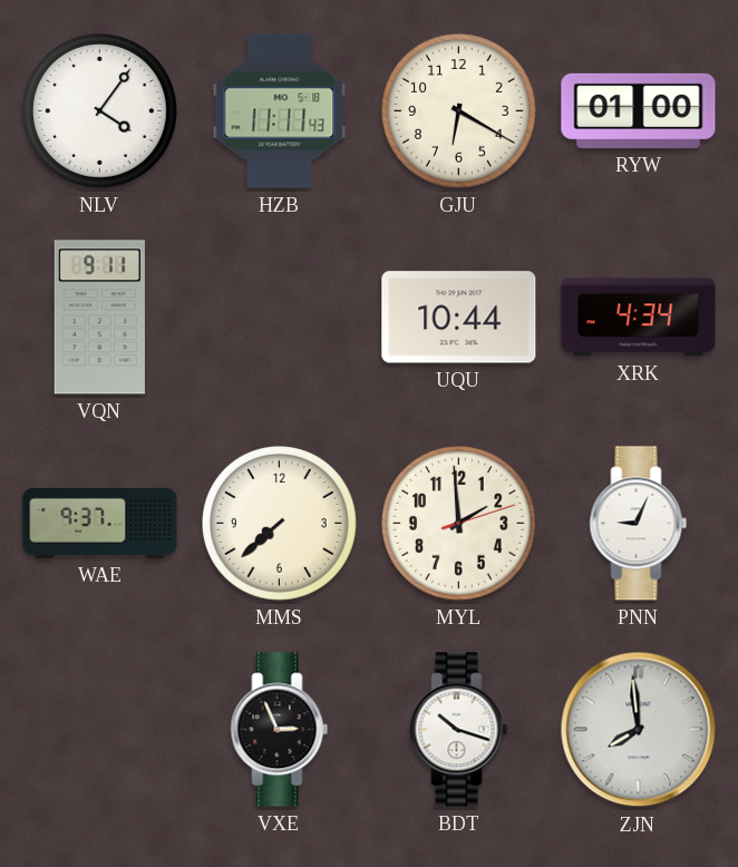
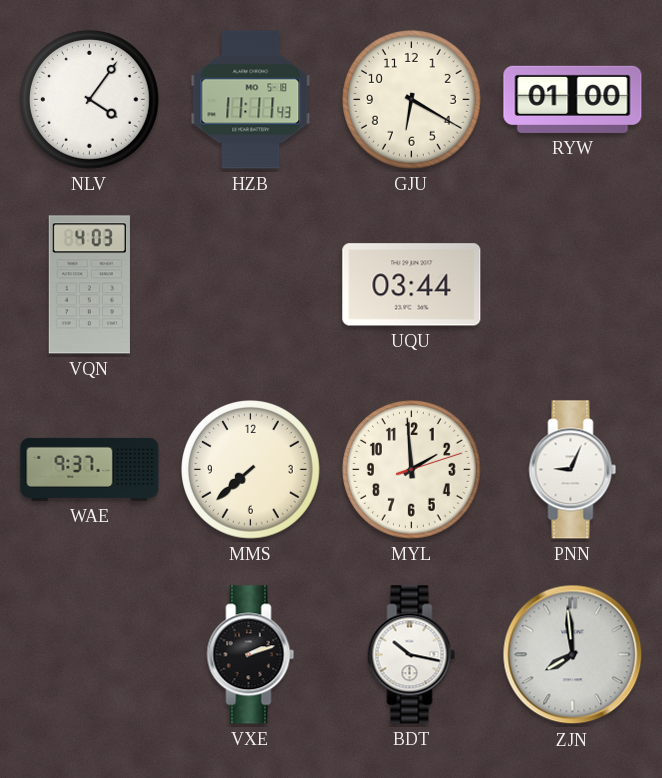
VQN: 9:11 -> 4:03
UQU: 10:44 -> 03:44
XRK: 4:34 -> none
VXE: 2:56 -> 2:12
BDT: 10:18 -> 10:17
